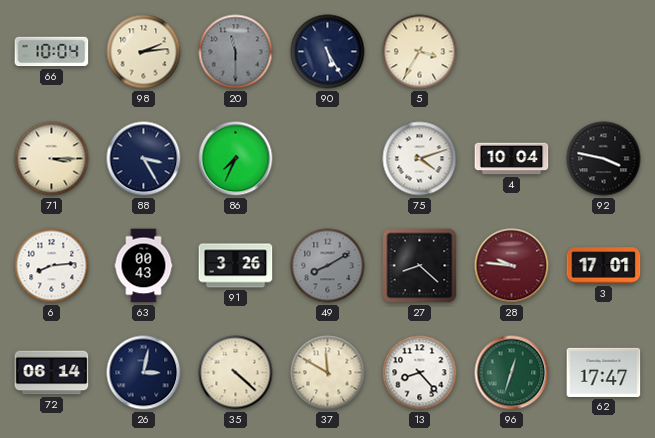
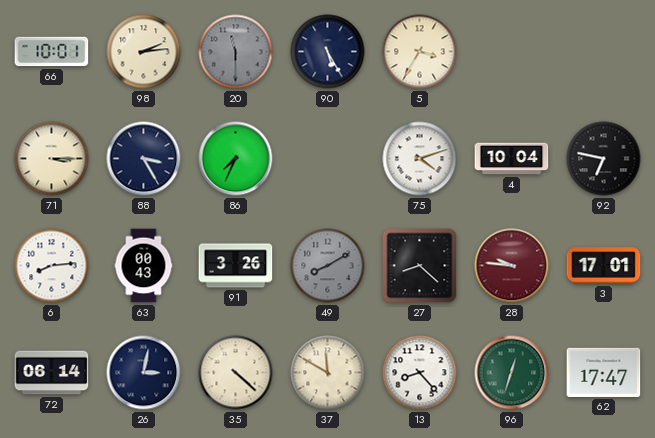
66: 10:04 -> 10:01
92: 3:47 -> 6:47
